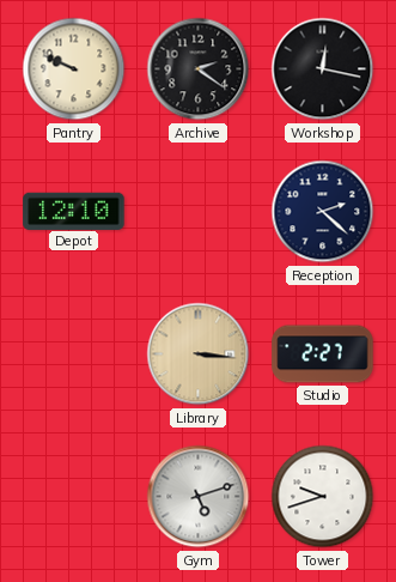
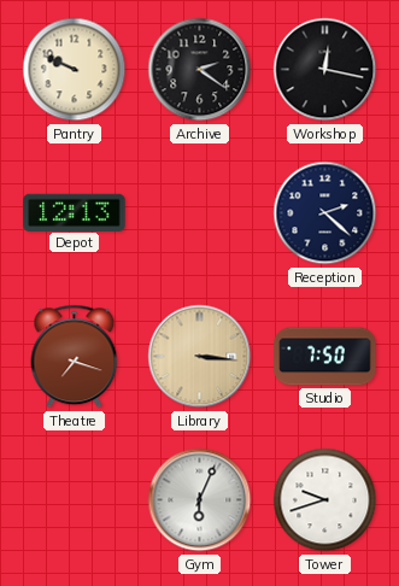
Depot: 12:10 -> 12:13
Theatre: none -> 7:18
Studio: 2:27 -> 7:50
Gym: 5:12 -> 6:04
